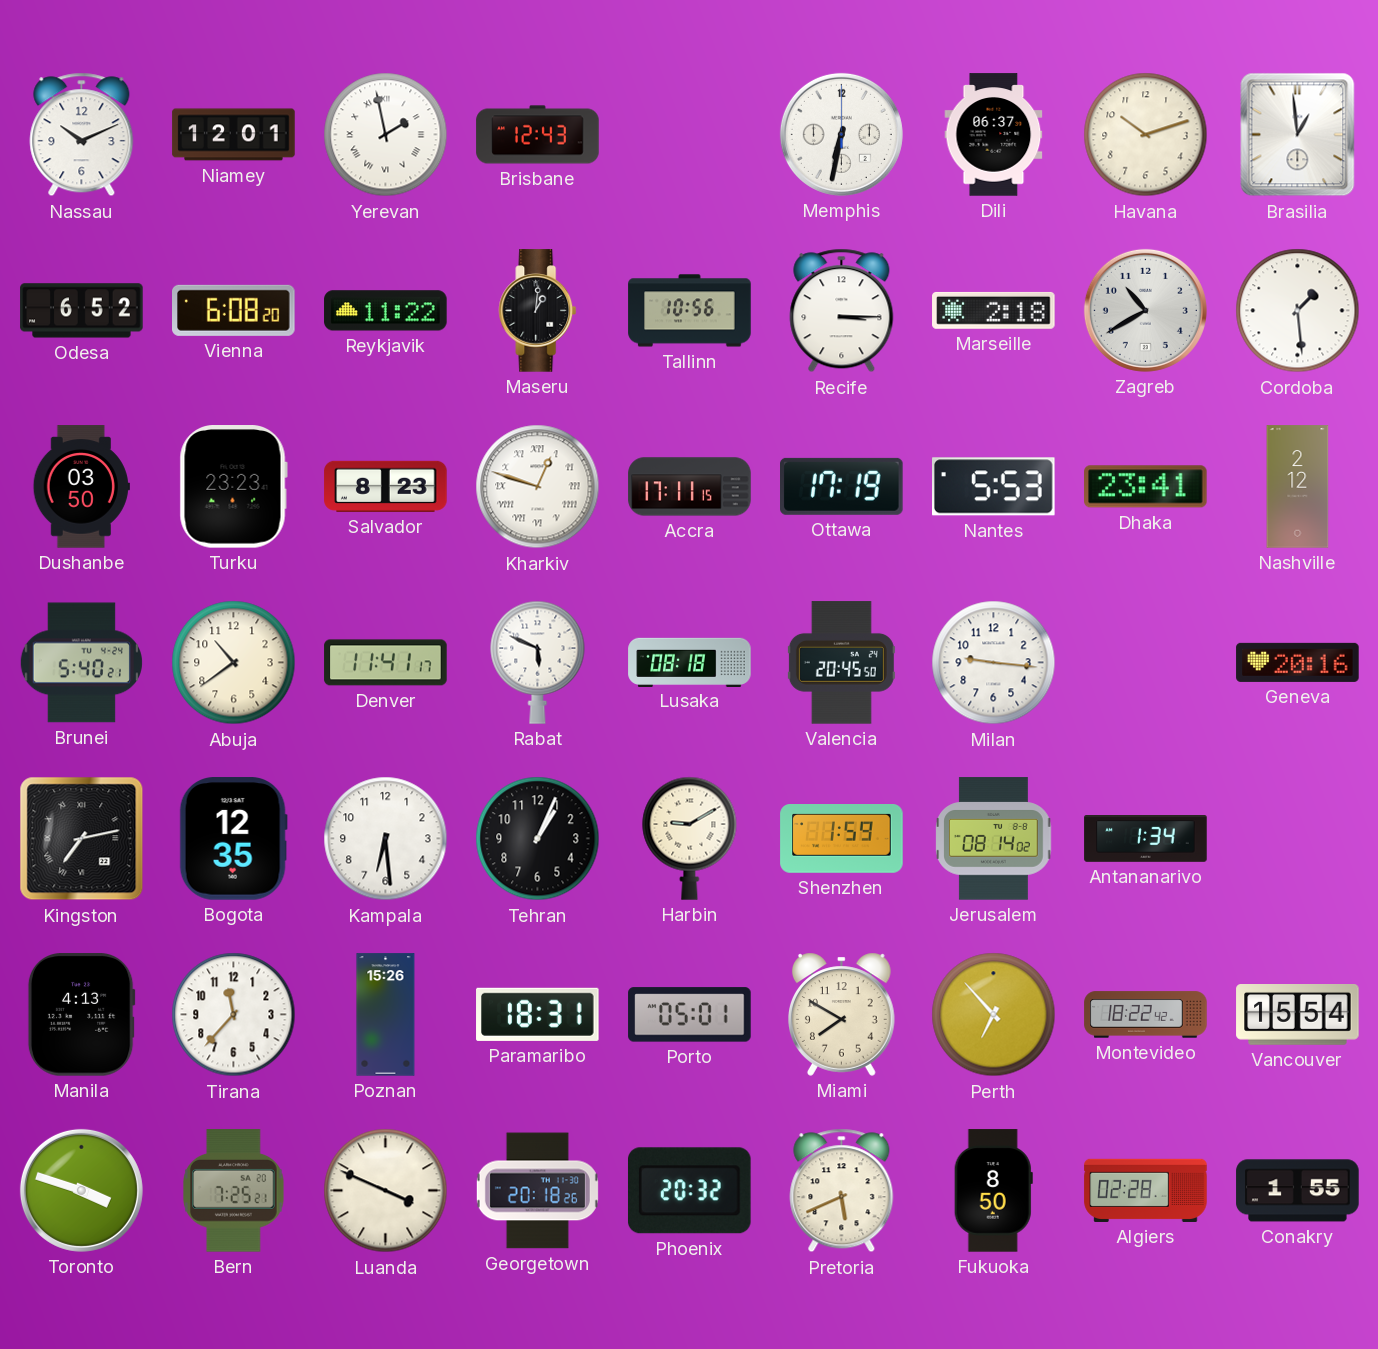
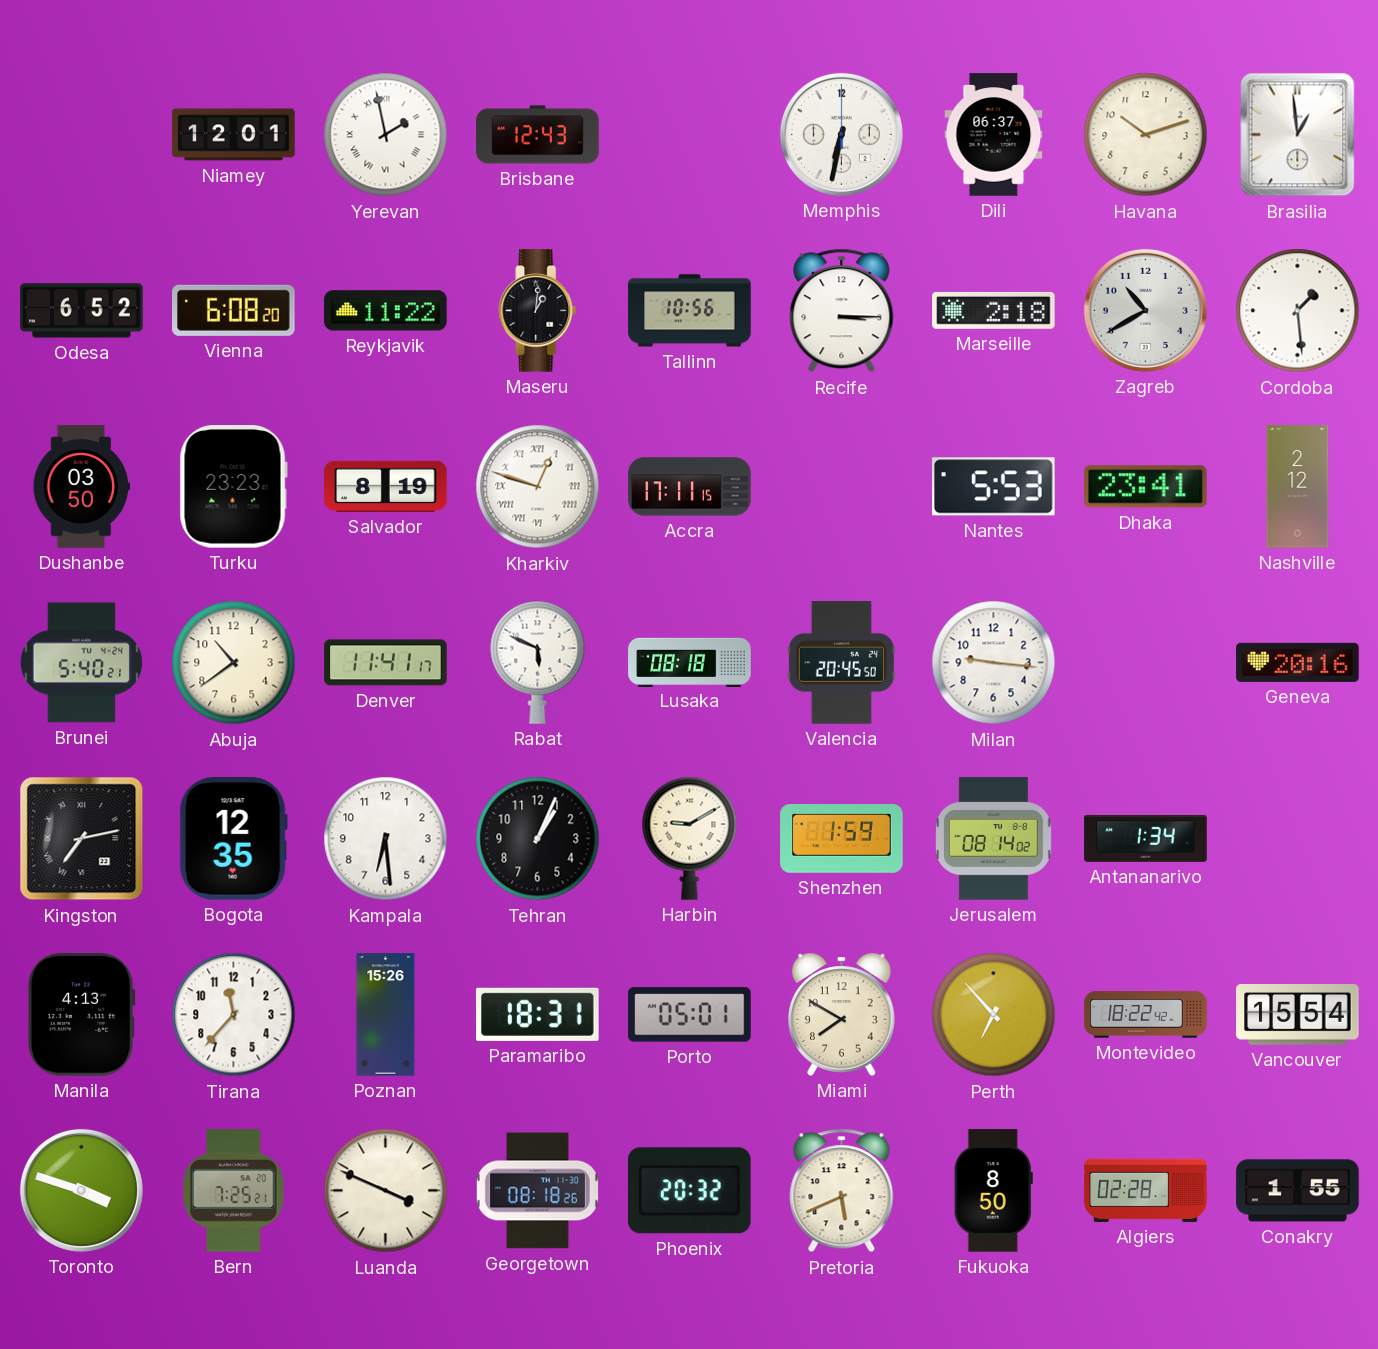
Nassau: 10:11 -> none
Salvador: 8:23 -> 8:19
Ottawa: 17:19 -> none
Georgetown: 20:18 -> 08:18
